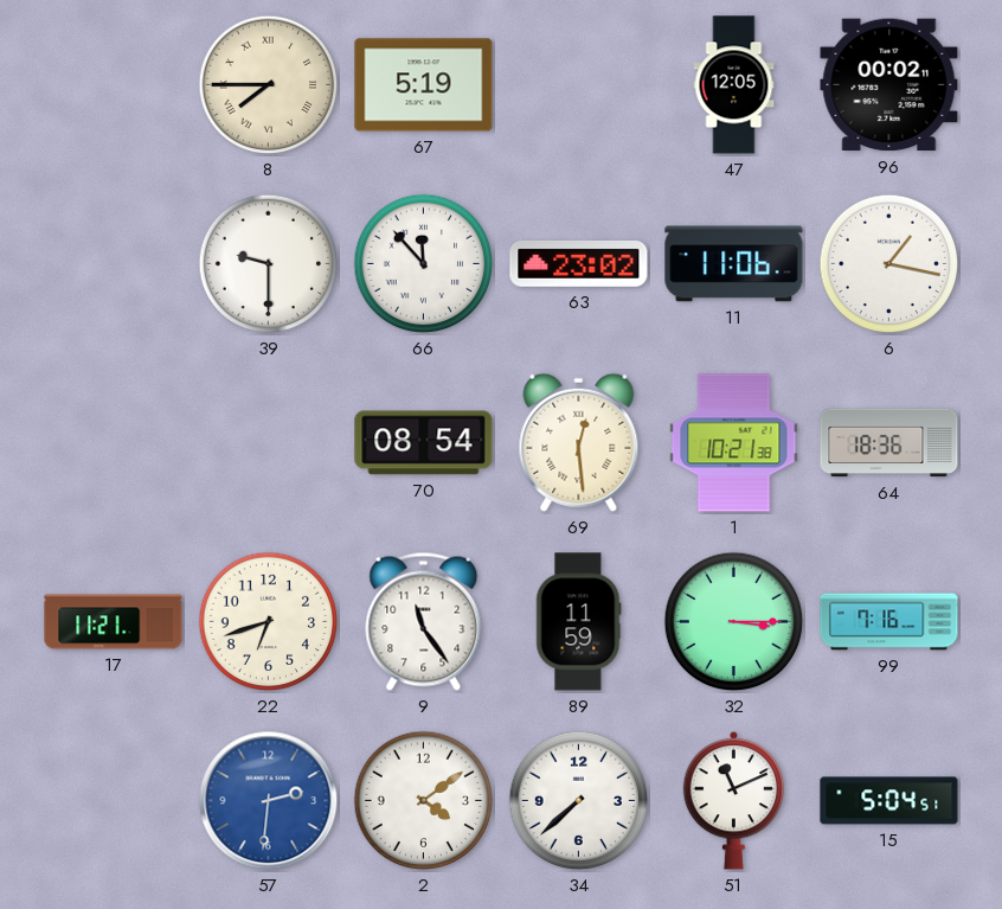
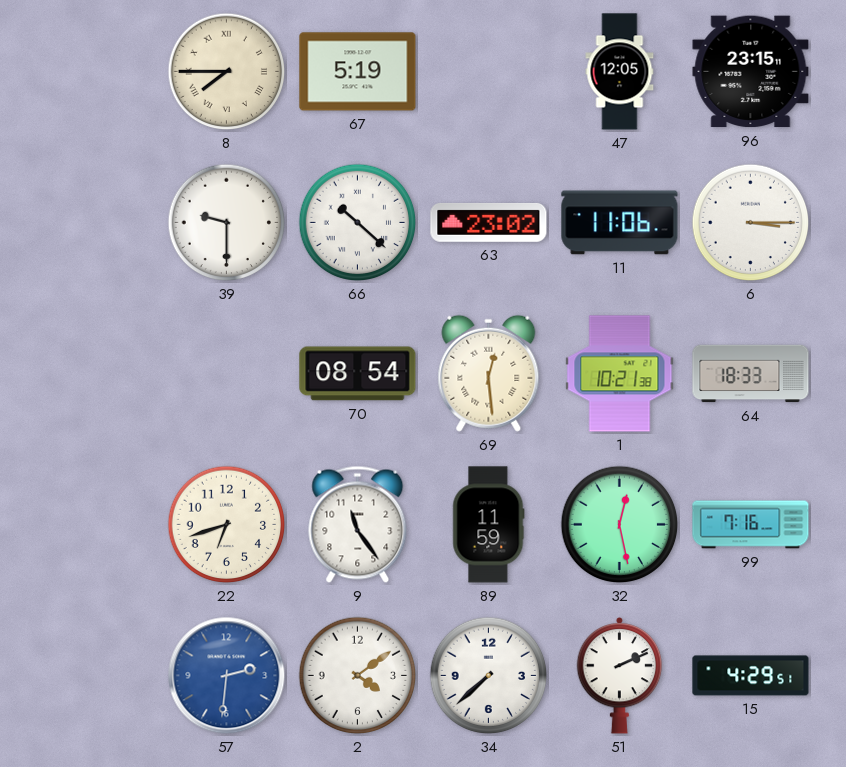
96: 00:02 -> 23:15
66: 11:53 -> 10:22
6: 1:17 -> 3:15
64: 18:36 -> 18:33
17: 11:21 -> none
32: 3:15 -> 12:28
51: 11:11 -> 2:11
15: 5:04 -> 4:29
